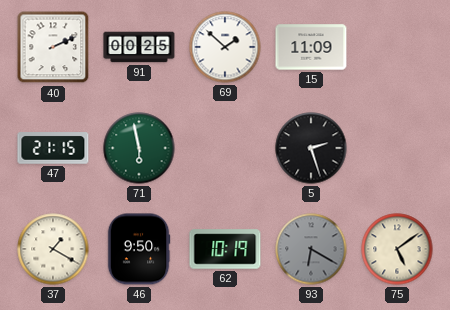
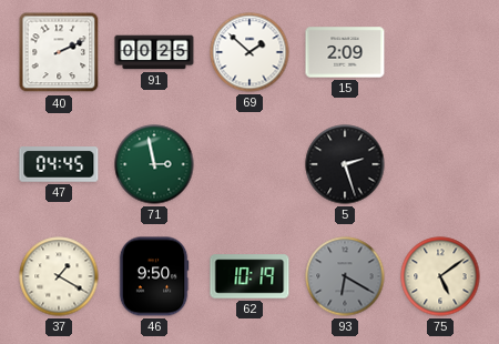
15: 11:09 -> 2:09
47: 21:15 -> 04:45
71: 5:58 -> 2:58
